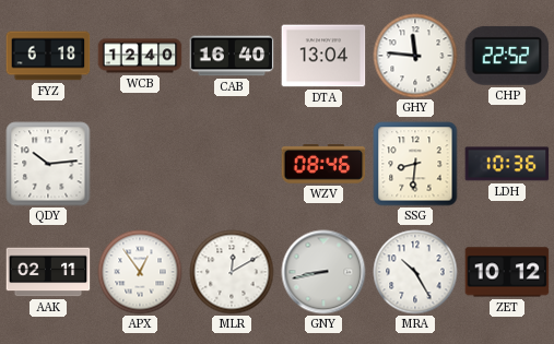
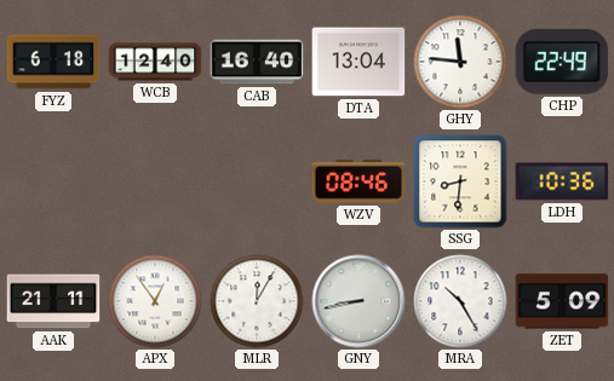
CHP: 22:52 -> 22:49
QDY: 10:14 -> none
AAK: 02:11 -> 21:11
MLR: 12:10 -> 12:05
ZET: 10:12 -> 5:09
